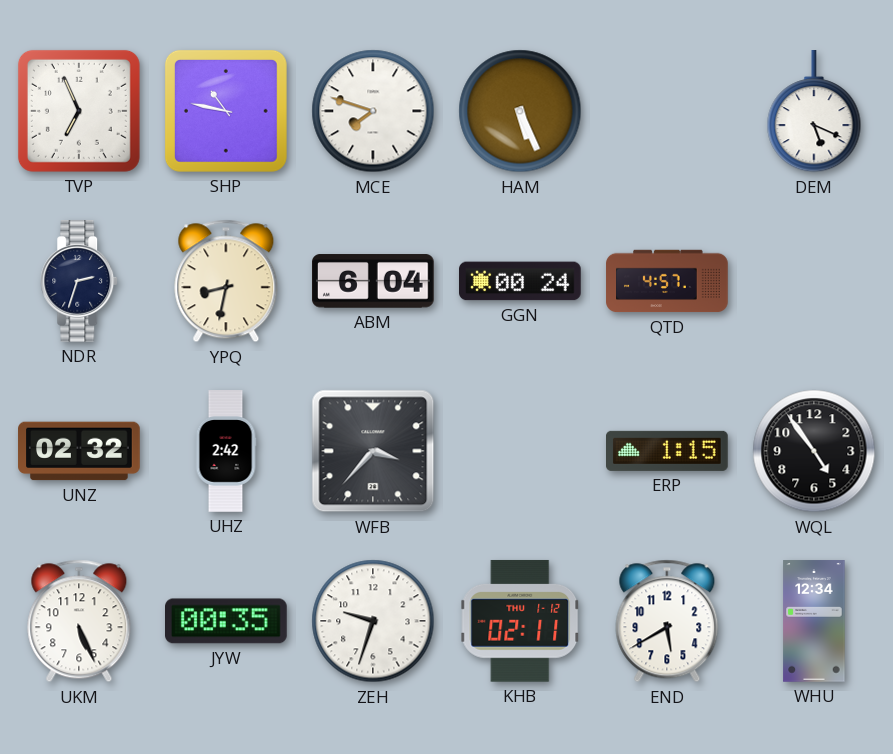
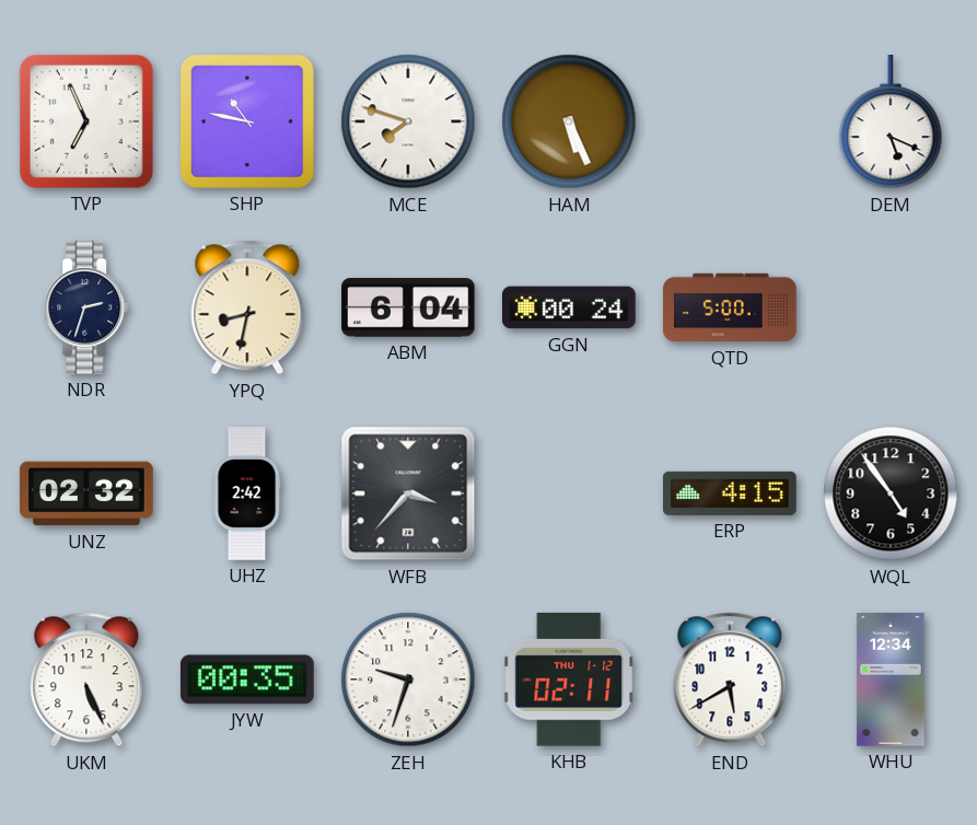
QTD: 4:57 -> 5:00
ERP: 1:15 -> 4:15
